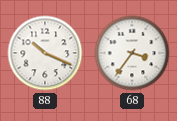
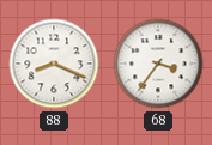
88: 10:19 -> 8:19
